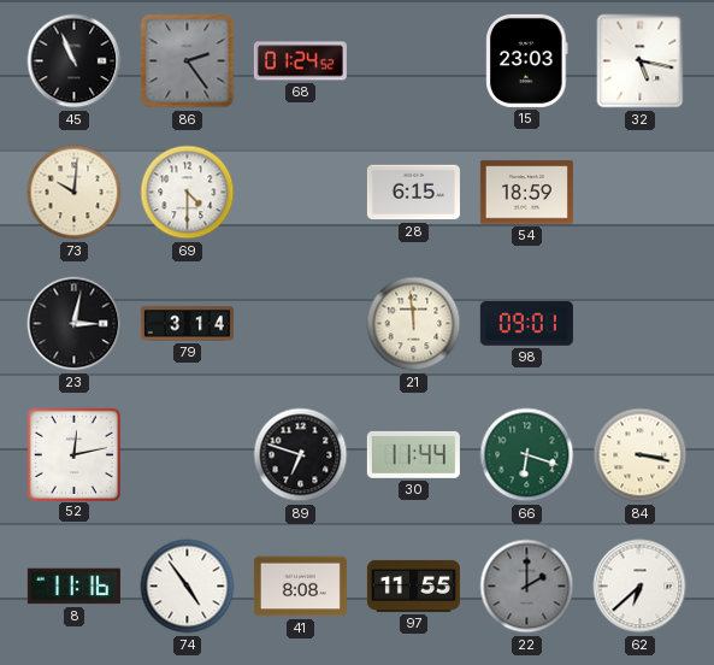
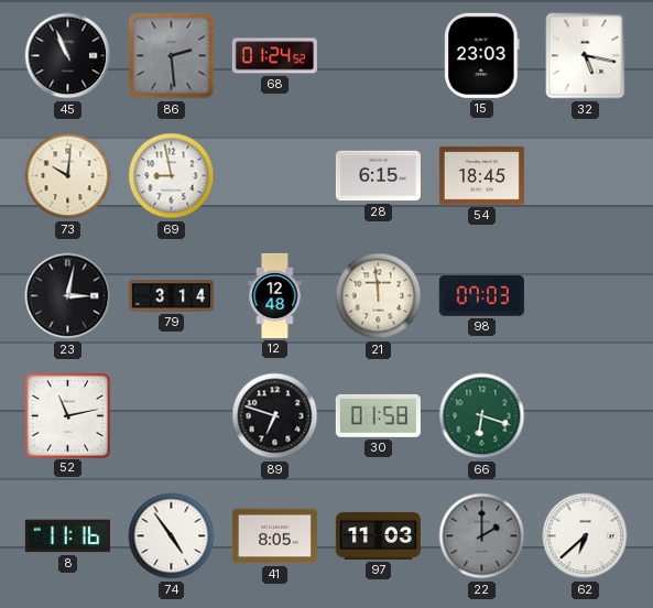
86: 2:24 -> 2:29
69: 4:30 -> 8:58
54: 18:59 -> 18:45
12: none -> 12:48
98: 09:01 -> 07:03
52: 12:13 -> 11:13
30: 11:44 -> 01:58
84: 3:17 -> none
41: 8:08 -> 8:05
97: 11:55 -> 11:03
